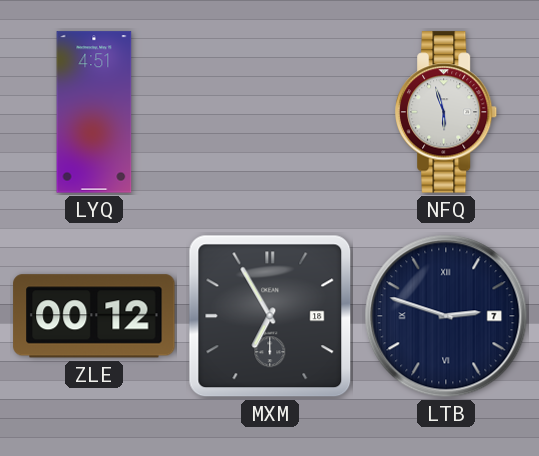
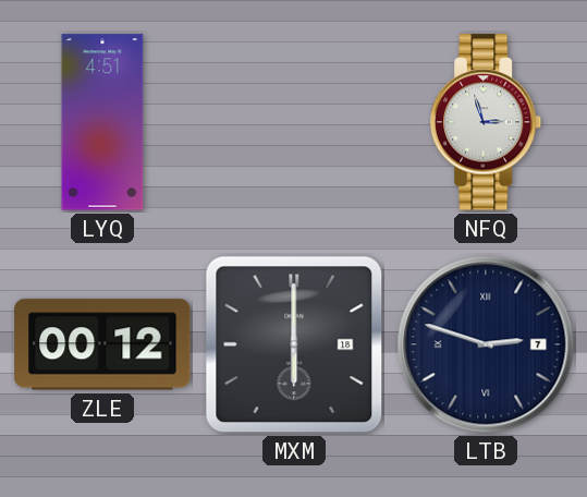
NFQ: 5:57 -> 2:57
MXM: 6:55 -> 6:00
